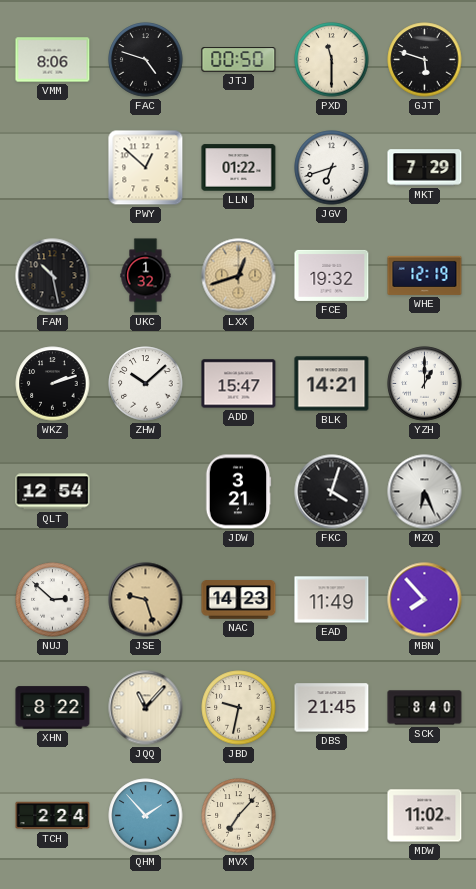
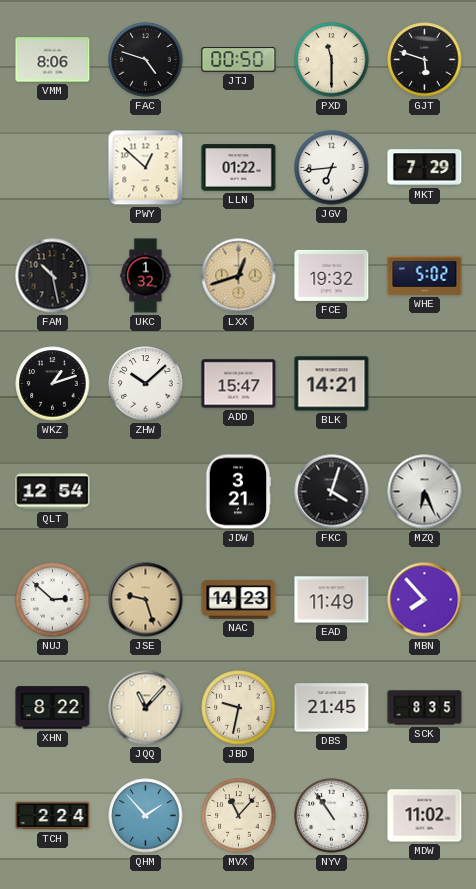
JGV: 6:42 -> 6:44
WHE: 12:19 -> 5:02
WKZ: 2:12 -> 1:12
YZH: 1:00 -> none
SCK: 8:40 -> 8:35
MVX: 7:07 -> 11:07
NYV: none -> 10:54
